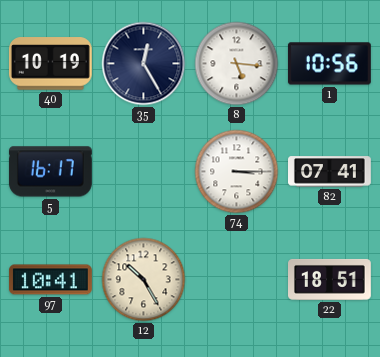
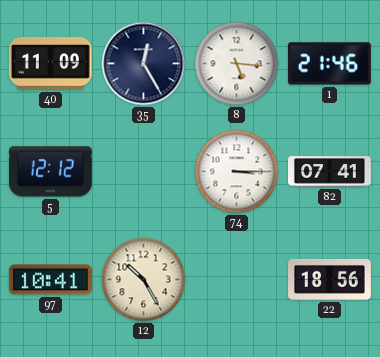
40: 10:19 -> 11:09
1: 10:56 -> 21:46
5: 16:17 -> 12:12
22: 18:51 -> 18:56
